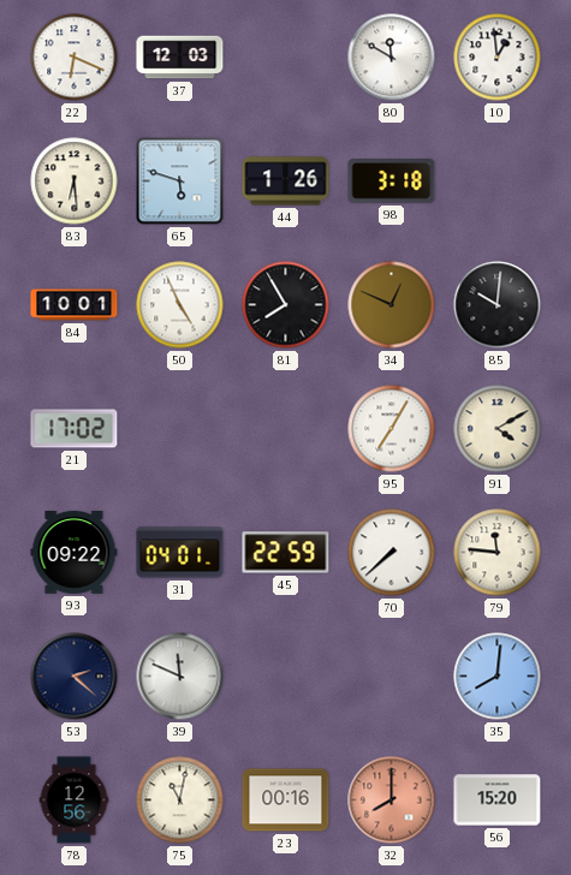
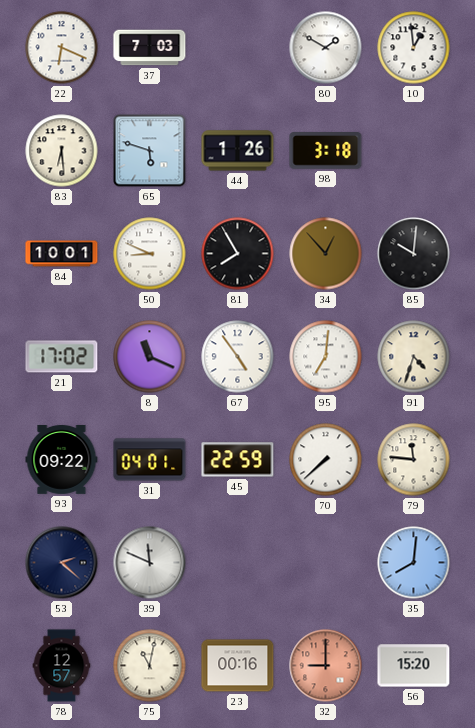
37: 12:03 -> 7:03
80: 11:50 -> 1:50
50: 4:56 -> 8:49
34: 12:49 -> 12:53
8: none -> 11:19
67: none -> 4:54
95: 7:05 -> 7:01
91: 4:10 -> 4:33
78: 12:56 -> 12:57
32: 8:00 -> 9:00
